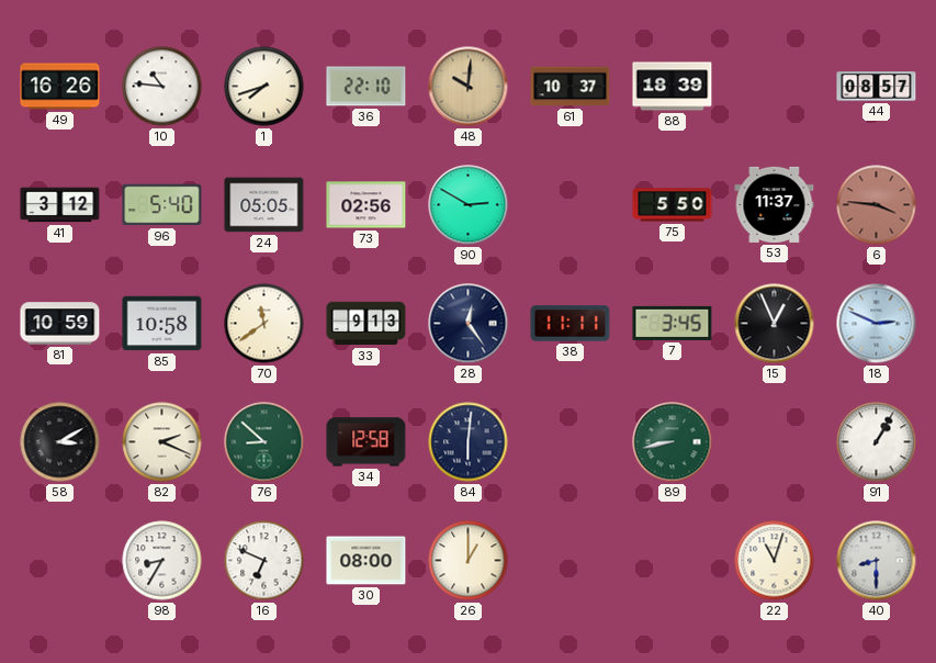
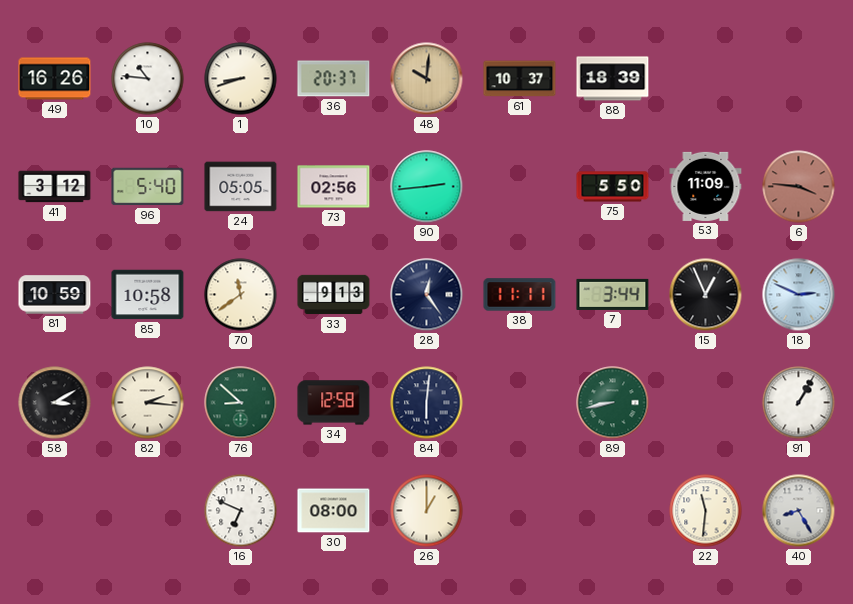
1: 7:42 -> 8:42
36: 22:10 -> 20:37
44: 08:57 -> none
90: 2:50 -> 2:44
53: 11:37 -> 11:09
7: 3:45 -> 3:44
82: 2:19 -> 2:16
98: 8:35 -> none
22: 11:03 -> 11:31
40: 8:30 -> 8:25
